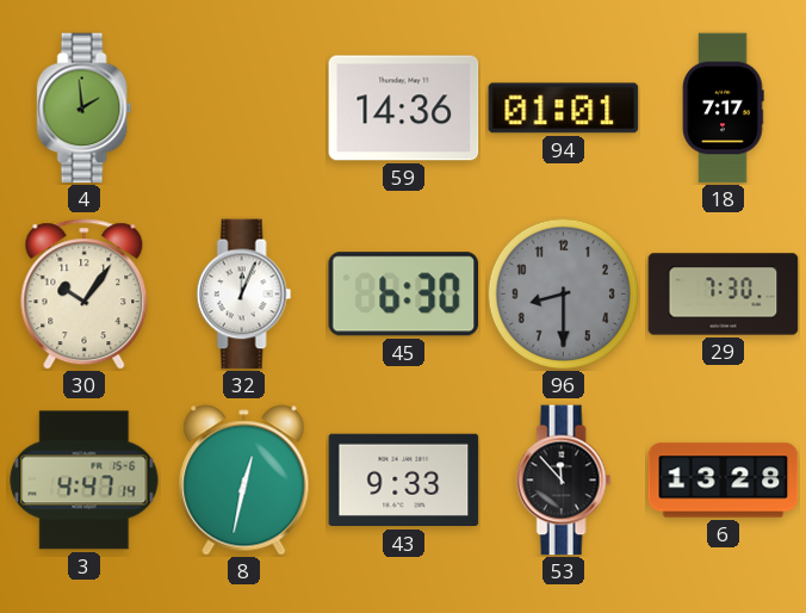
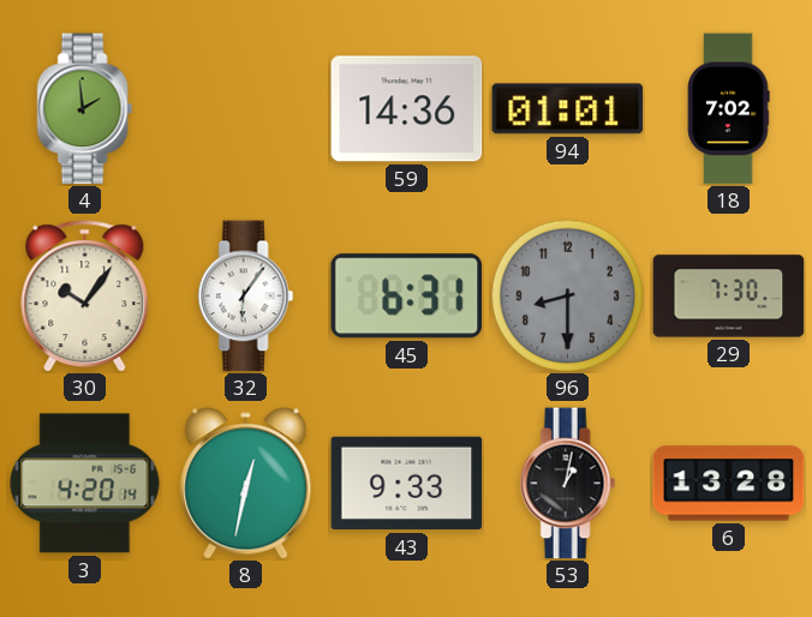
18: 7:17 -> 7:02
32: 12:04 -> 6:06
45: 6:30 -> 6:31
3: 4:47 -> 4:20
53: 11:53 -> 1:02
